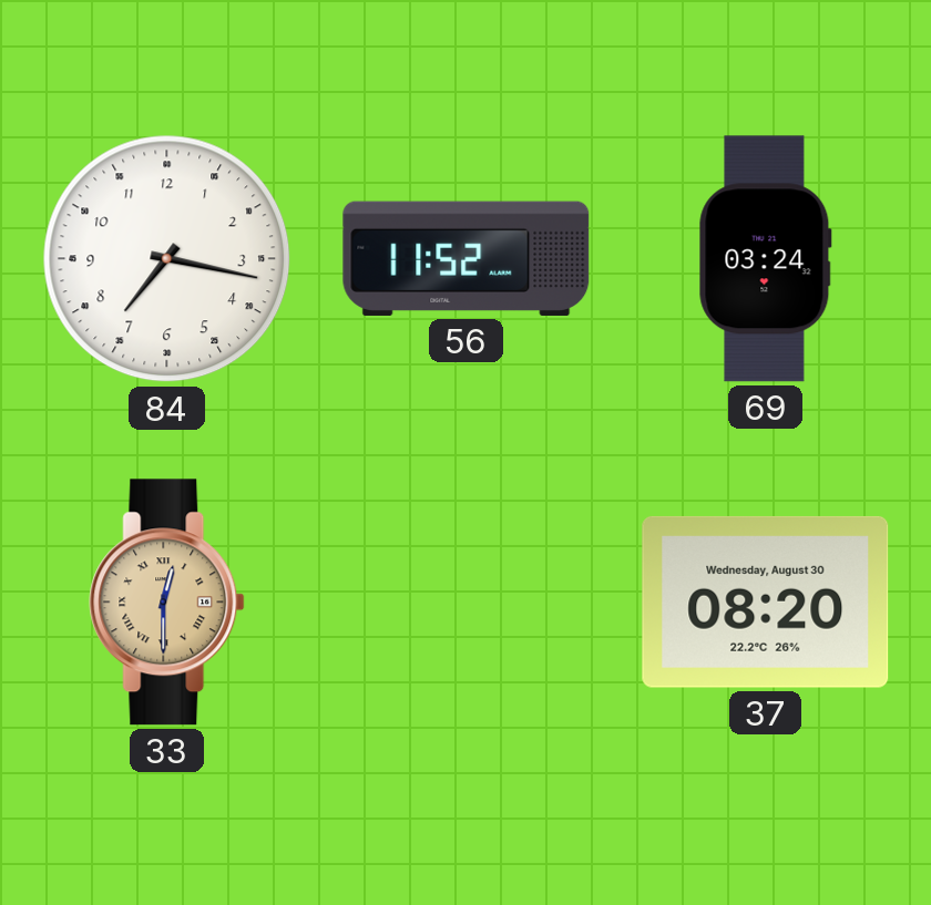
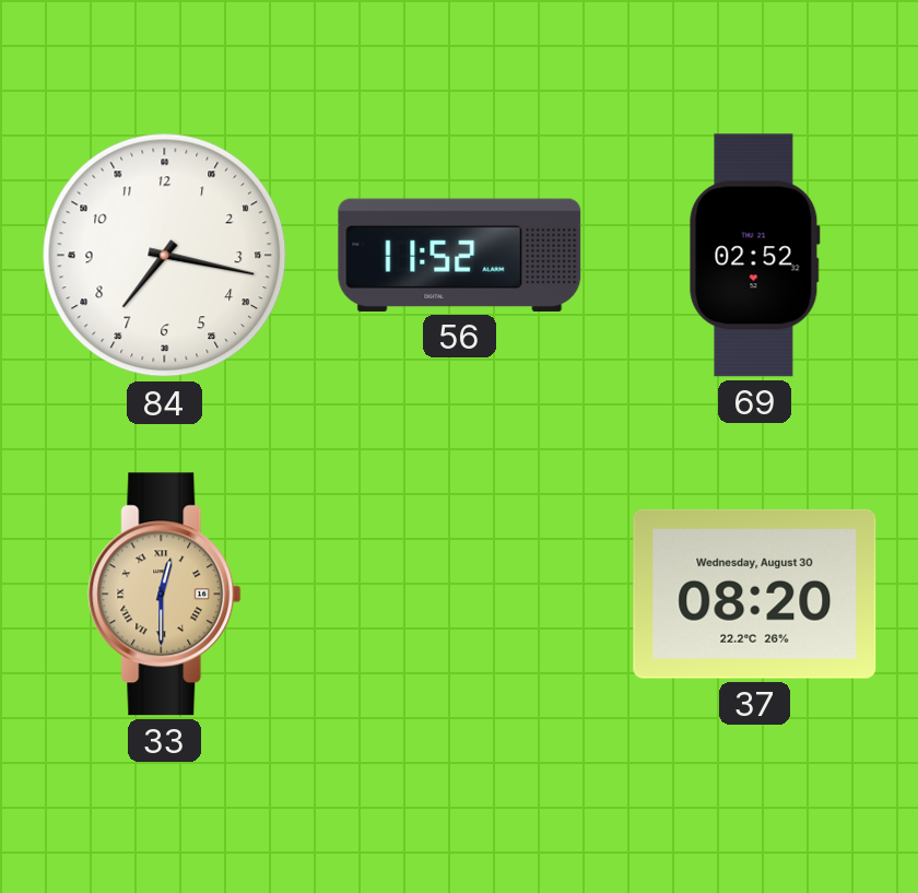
69: 03:24 -> 02:52
